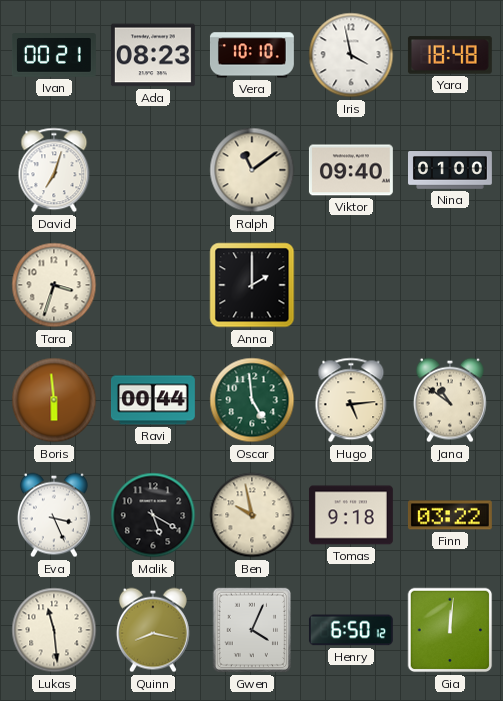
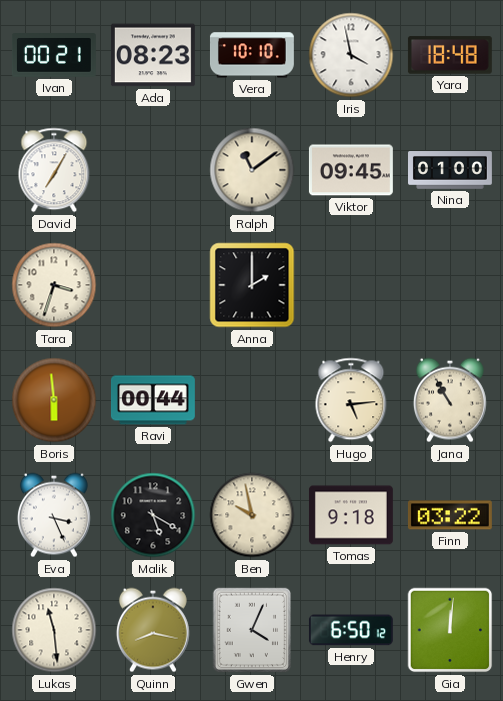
David: 7:03 -> 7:05
Viktor: 09:40 -> 09:45
Oscar: 4:59 -> none
Jana: 10:51 -> 10:55
